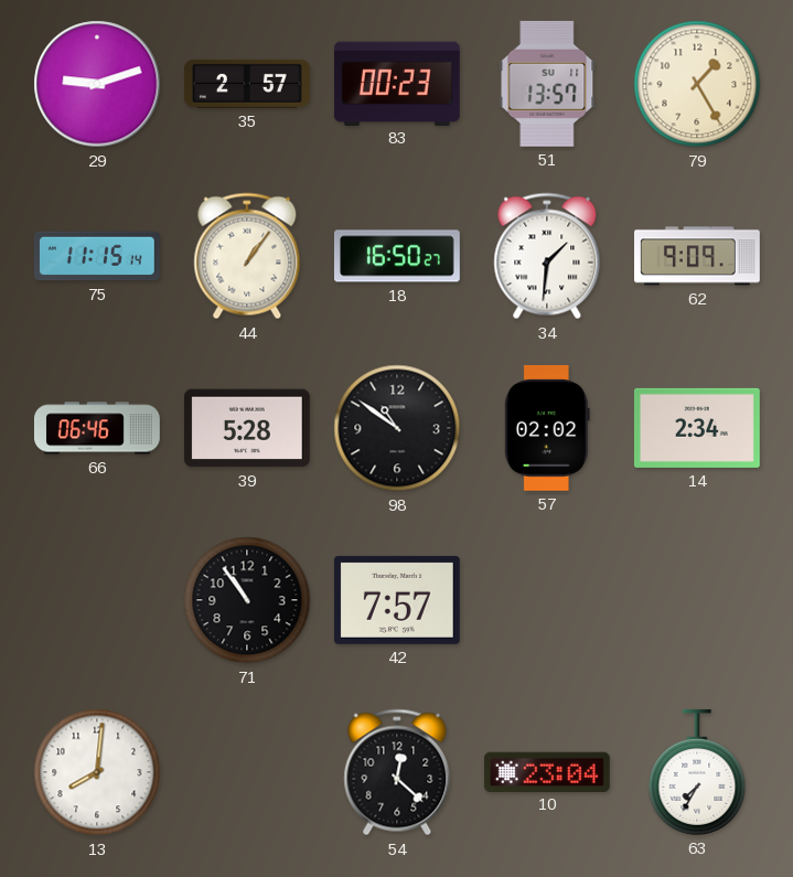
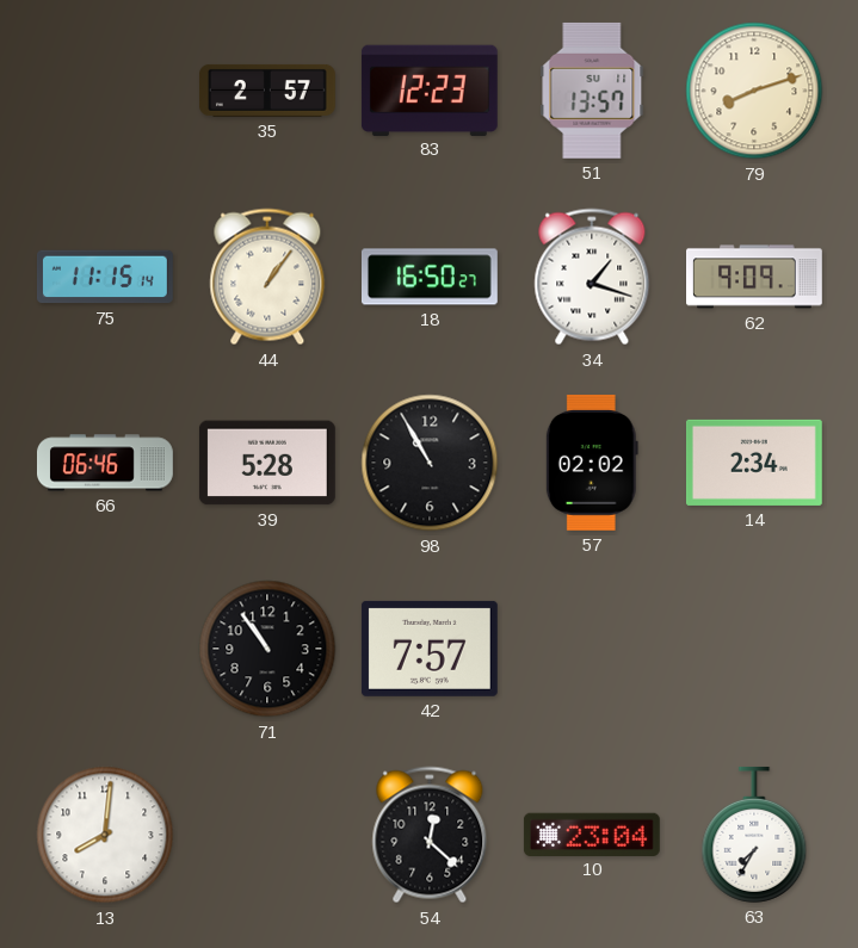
29: 9:12 -> none
83: 00:23 -> 12:23
79: 1:25 -> 8:12
34: 1:31 -> 1:18
98: 10:51 -> 10:55
